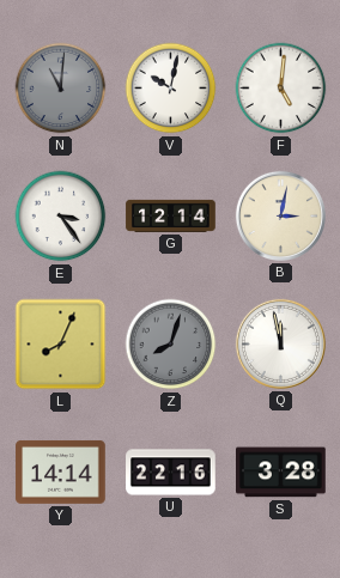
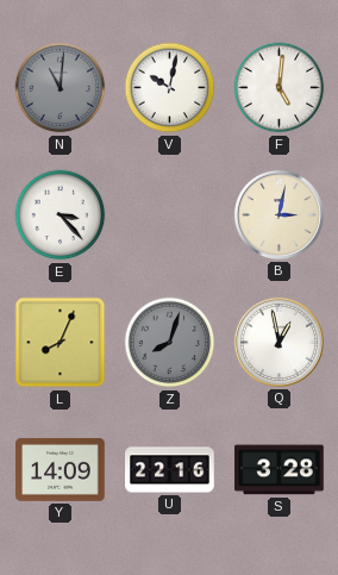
E: 3:24 -> 3:23
G: 12:14 -> none
Q: 11:58 -> 12:58
Y: 14:14 -> 14:09
